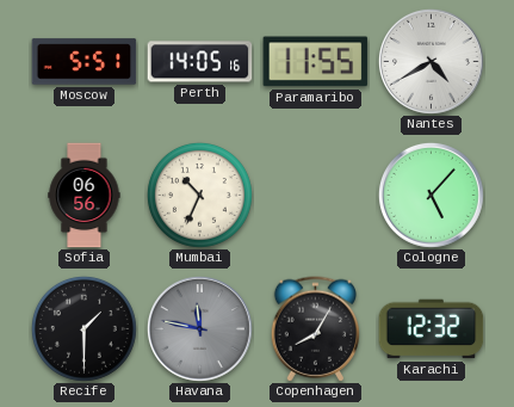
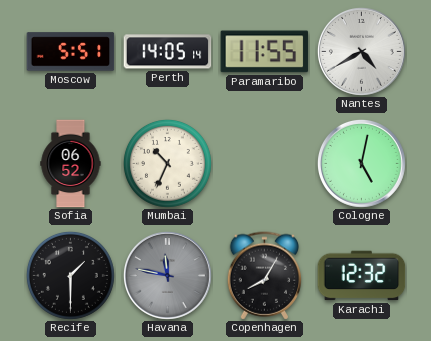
Perth: 14:05:16 -> 14:05:14
Sofia: 06:56 -> 06:52
Cologne: 5:07 -> 5:02
